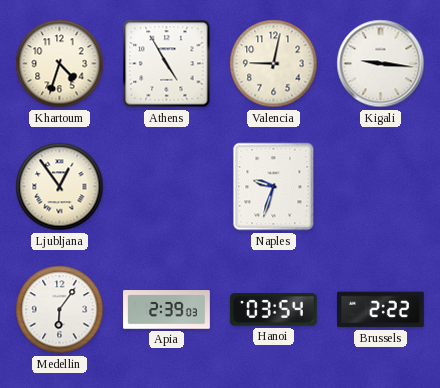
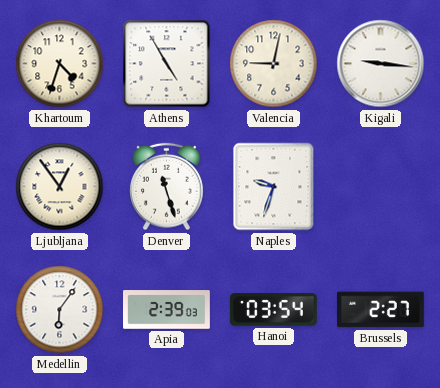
Denver: none -> 11:27
Brussels: 2:22 -> 2:27
